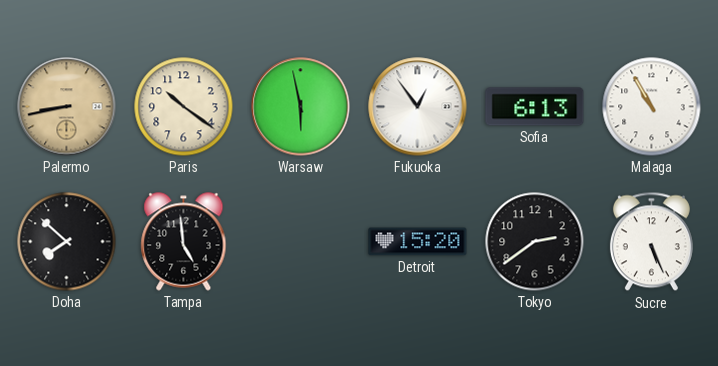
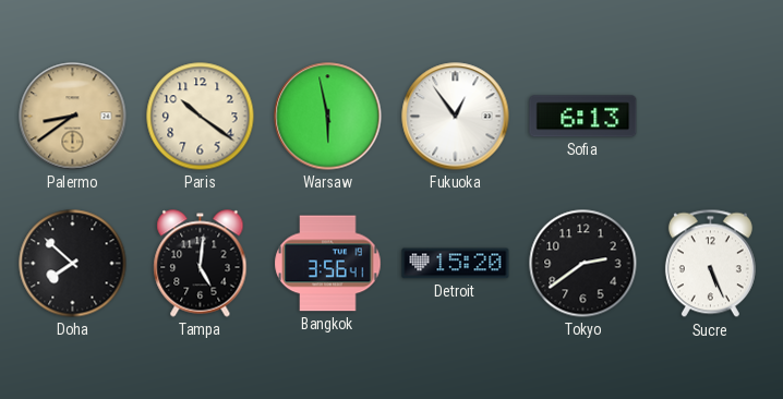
Palermo: 8:43 -> 8:39
Malaga: 10:55 -> none
Tampa: 4:59 -> 5:01
Bangkok: none -> 3:56
